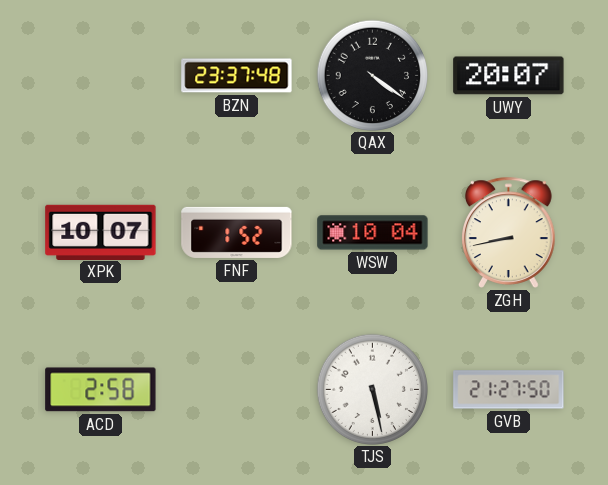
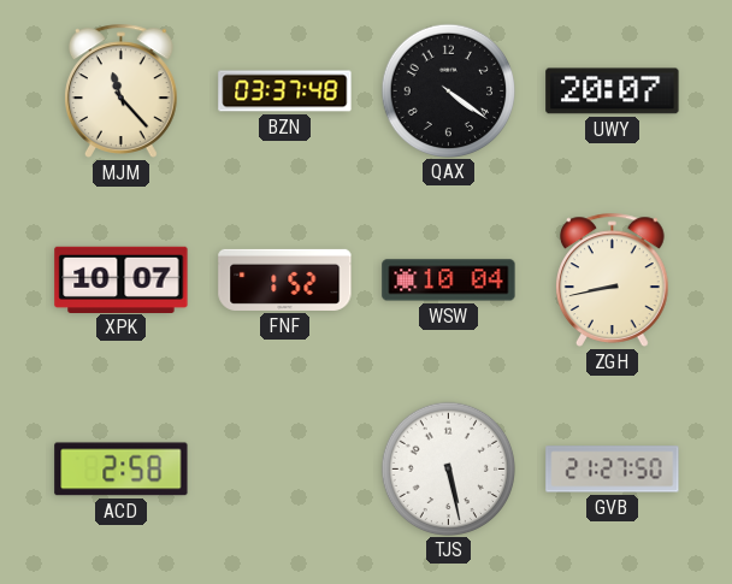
MJM: none -> 11:23
BZN: 23:37 -> 03:37
